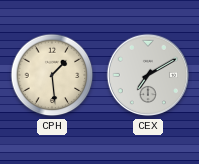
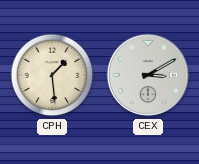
CEX: 7:10 -> 3:10
